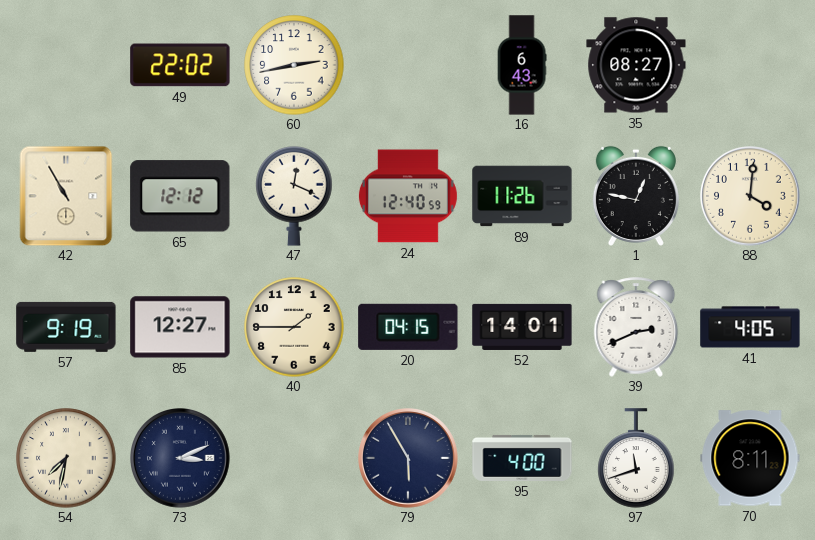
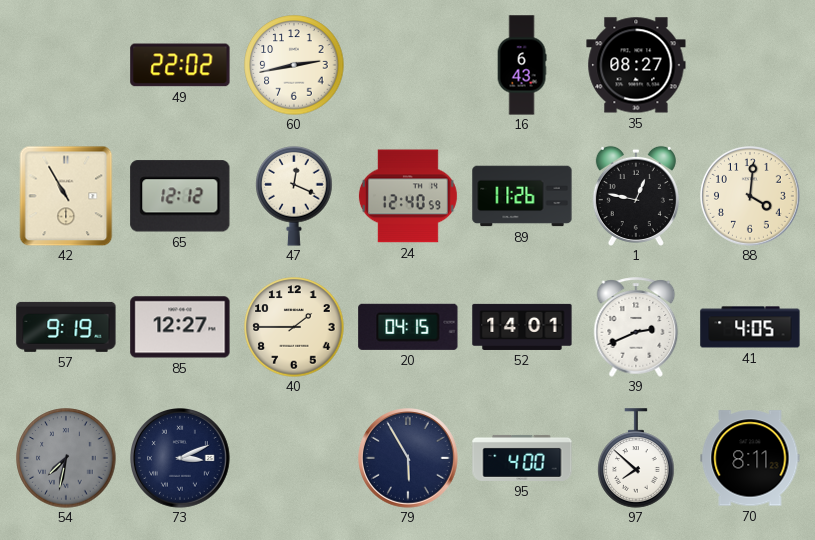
54 dial: cream -> grey
97: 11:42 -> 7:52
